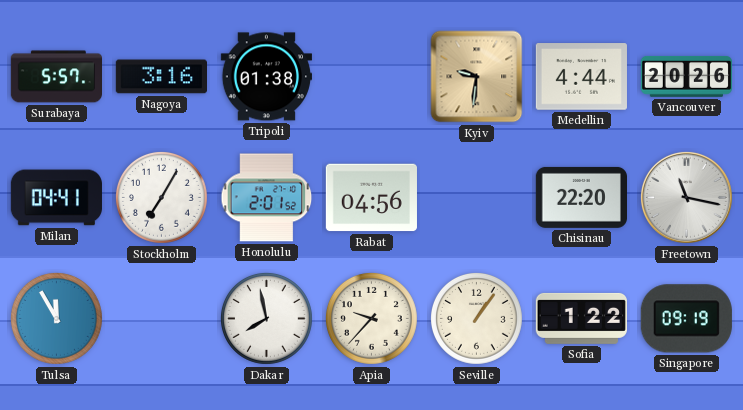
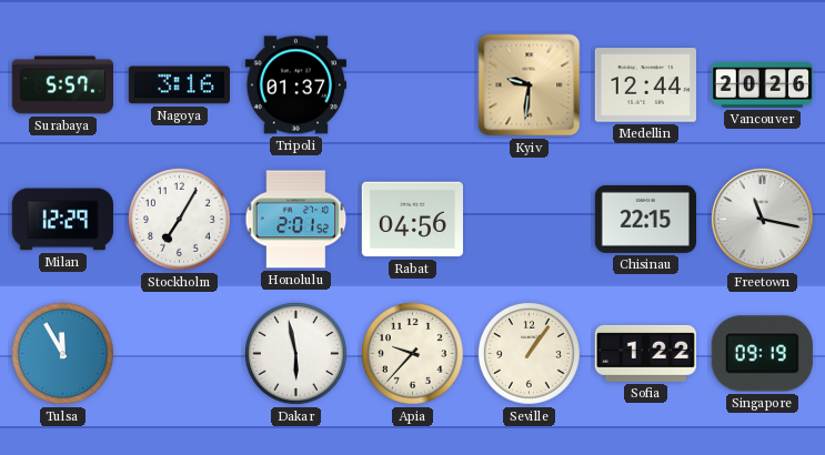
Tripoli: 01:38 -> 01:37
Medellin: 4:44 -> 12:44
Milan: 04:41 -> 12:29
Chisinau: 22:20 -> 22:15
Dakar: 7:58 -> 5:58
